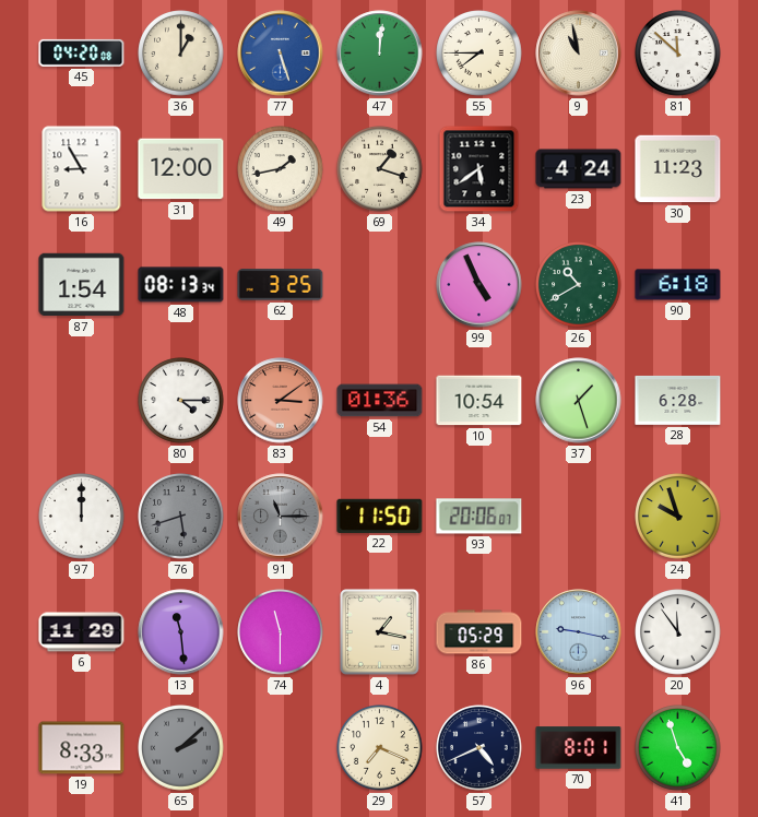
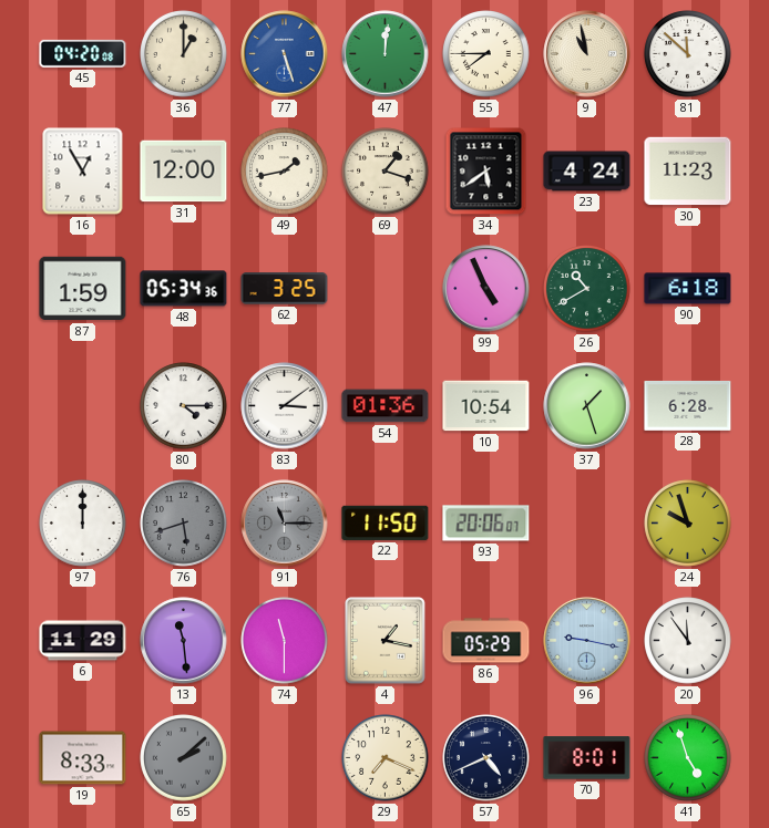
16: 8:55 -> 12:55
87: 1:54 -> 1:59
48: 08:13 -> 05:34
83 dial: salmon -> white
